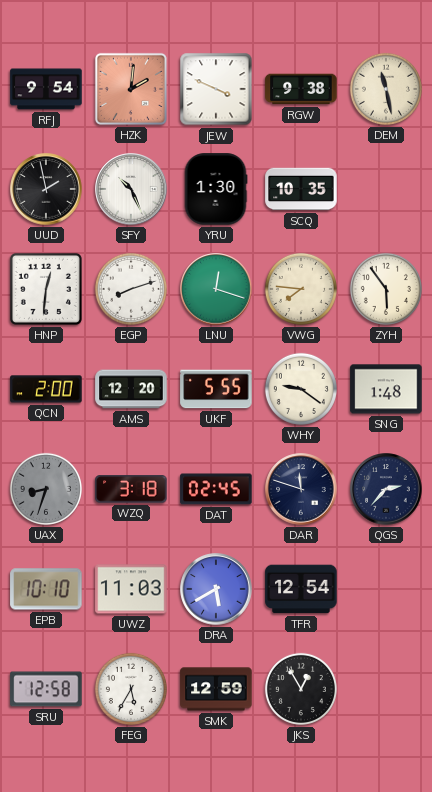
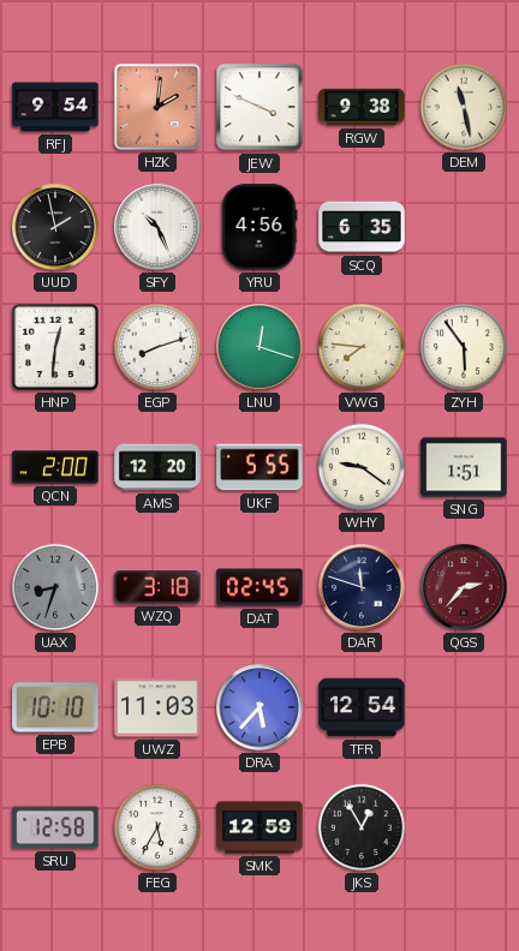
YRU: 1:30 -> 4:56
SCQ: 10:35 -> 6:35
SNG: 1:48 -> 1:51
QGS dial: navy -> burgundy
DRA: 5:40 -> 5:37
